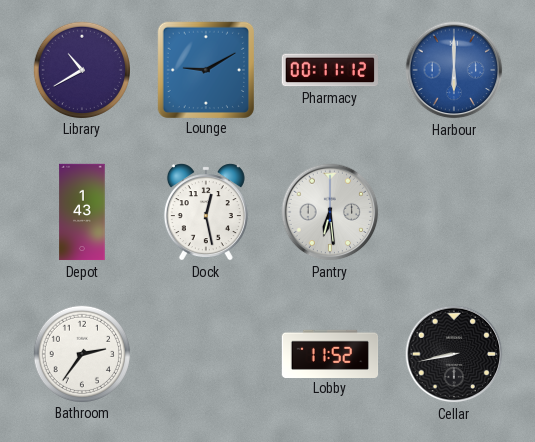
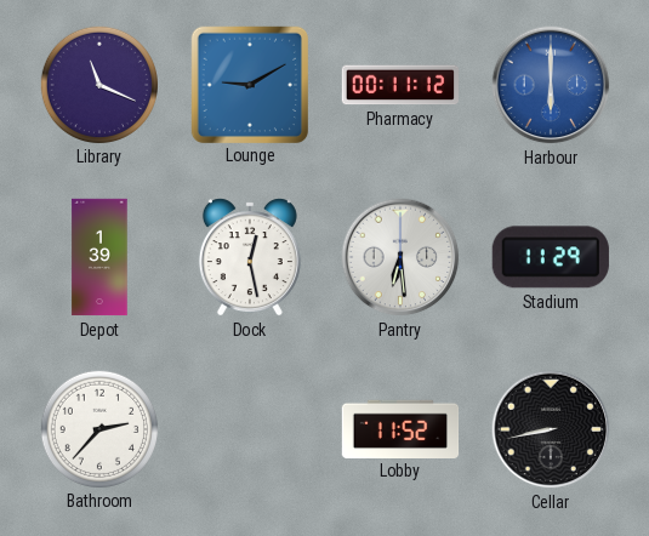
Library: 10:40 -> 11:19
Depot: 1:43 -> 1:39
Stadium: none -> 11:29
Bathroom: 2:36 -> 2:37
